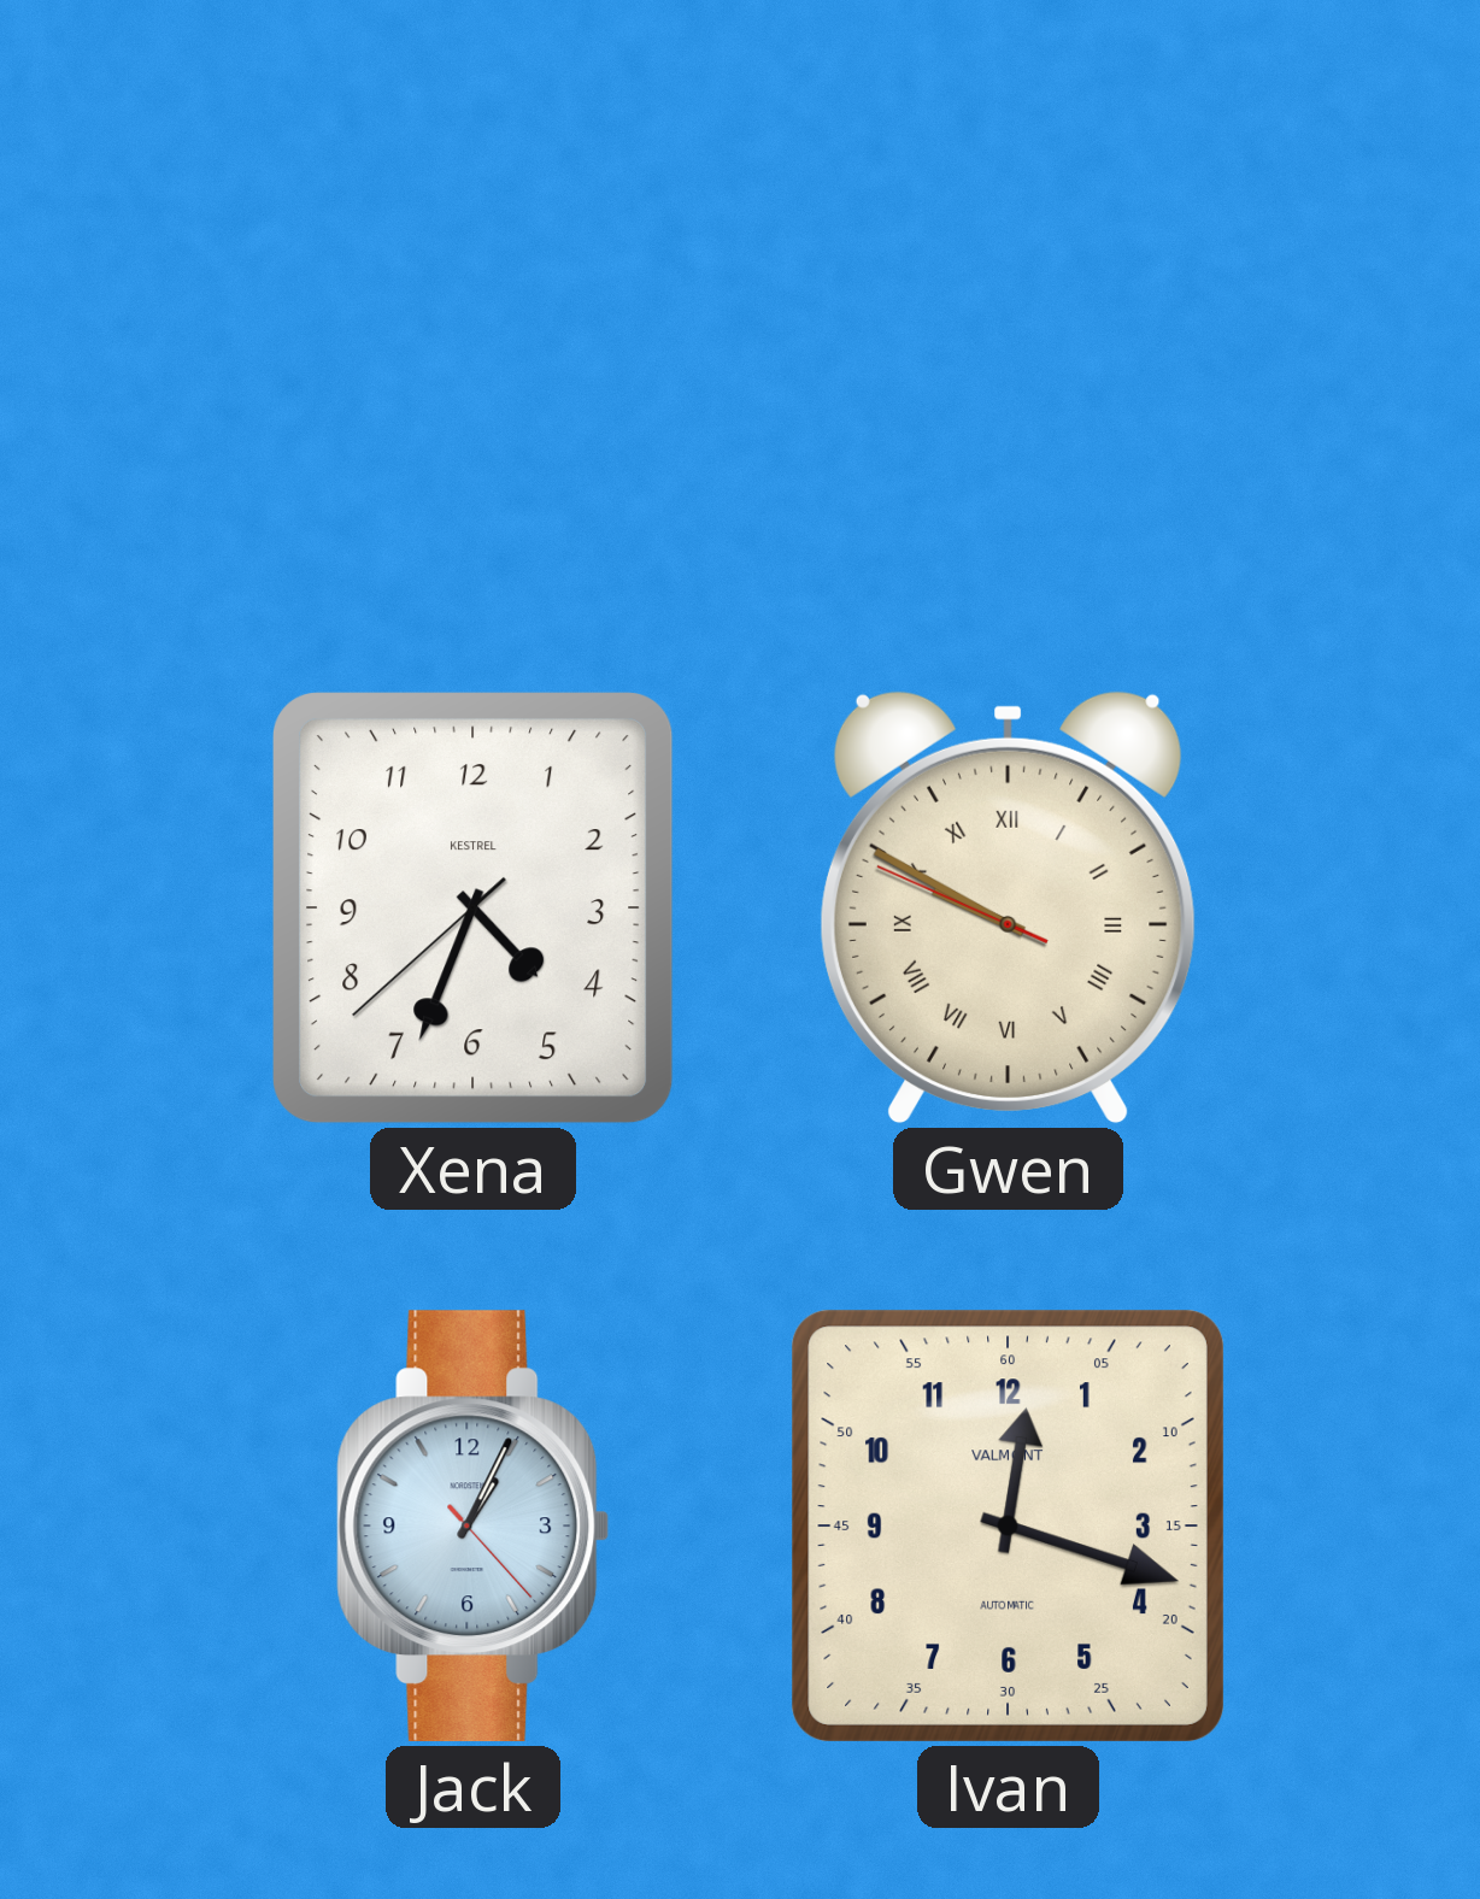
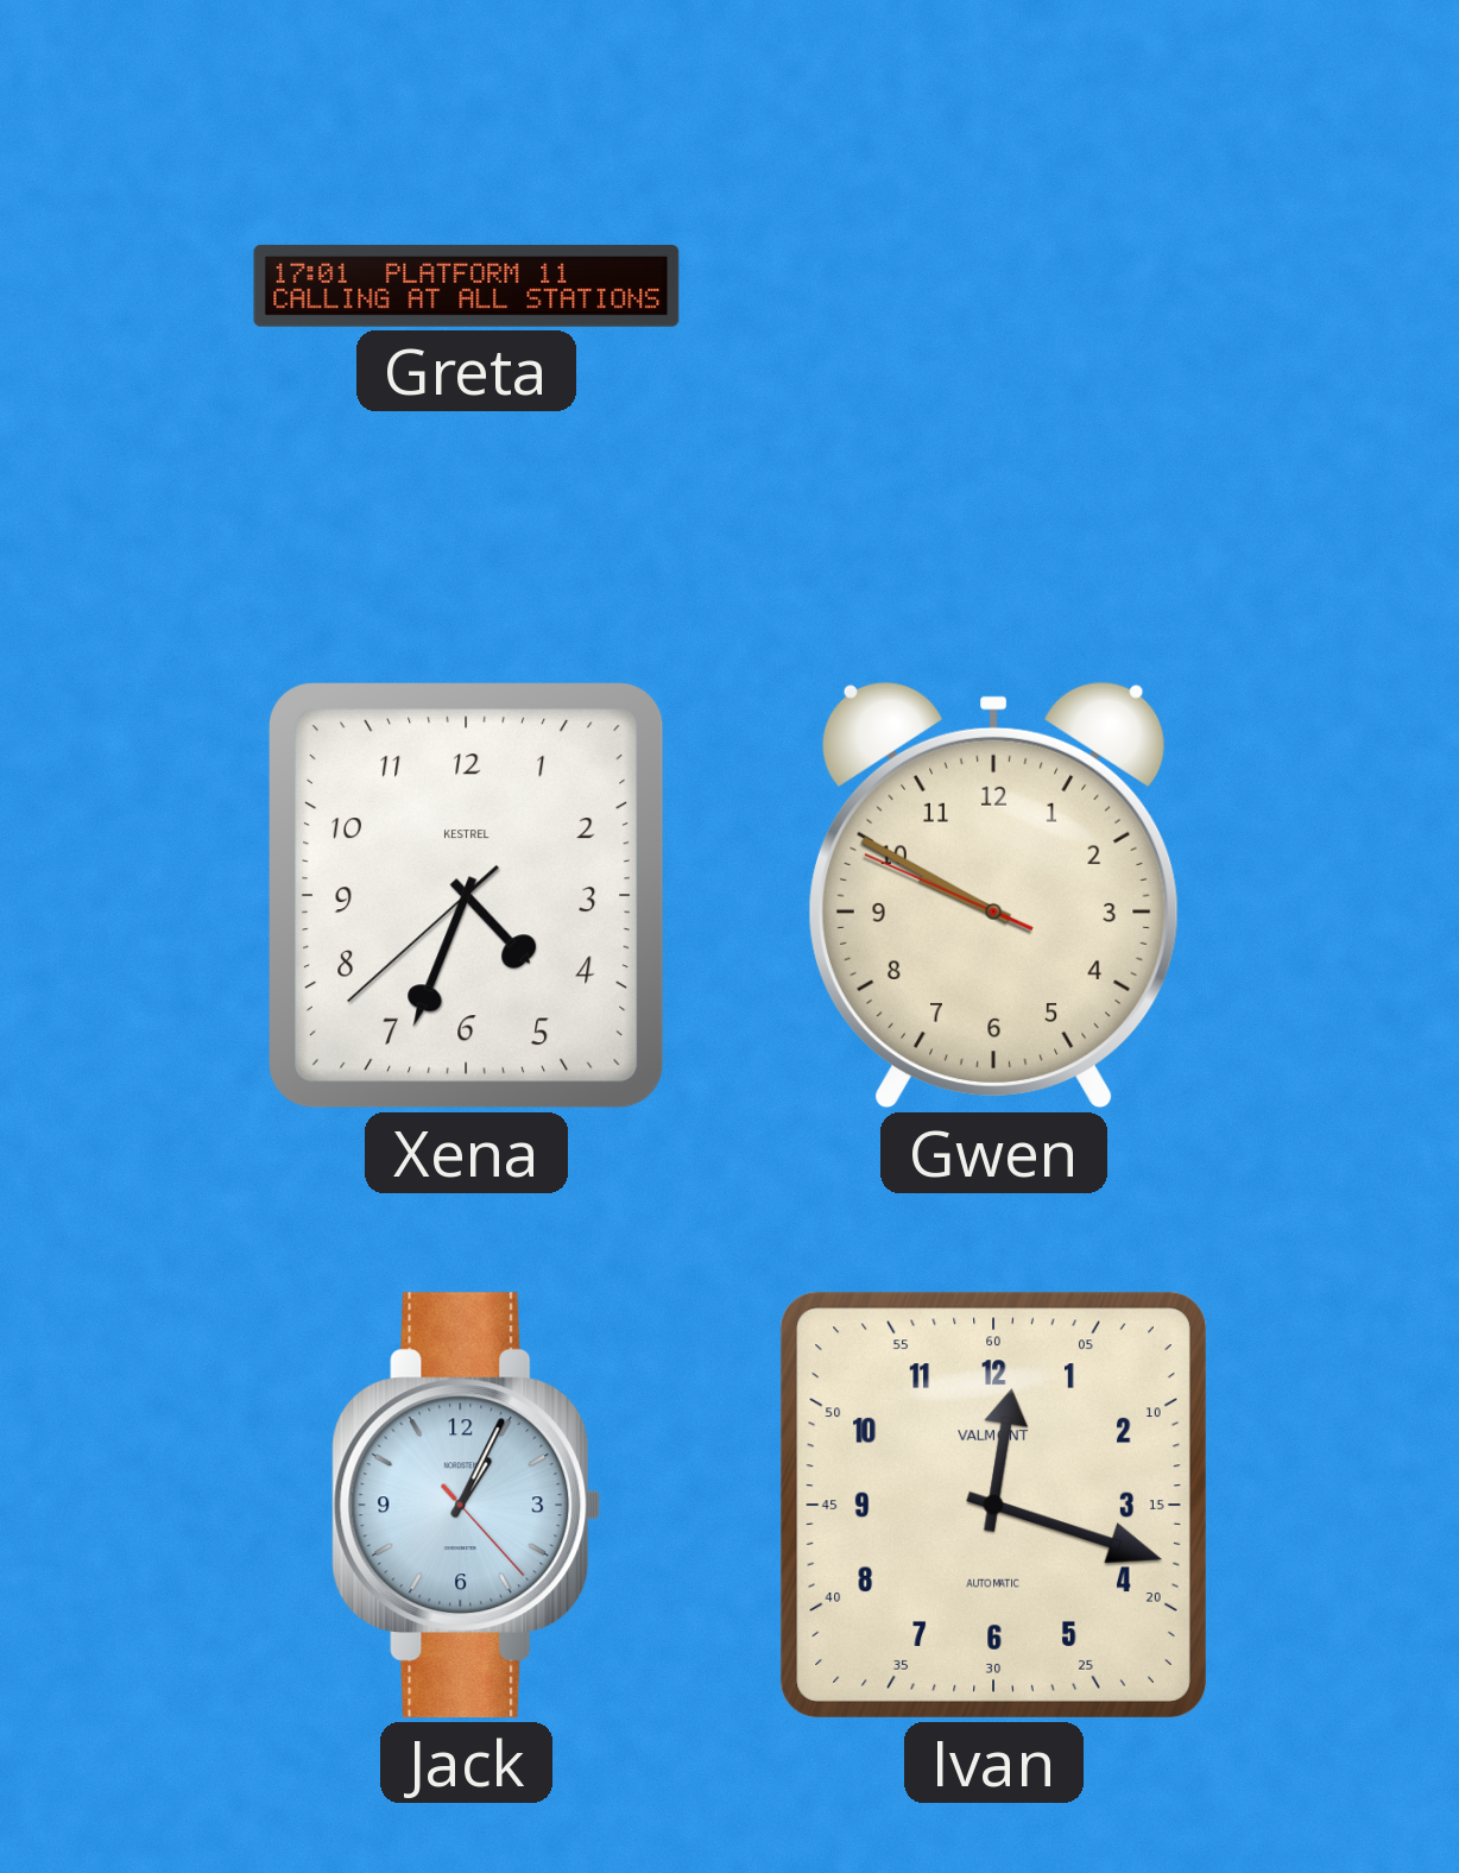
Greta: none -> 17:01
Gwen numerals: Roman -> Arabic
